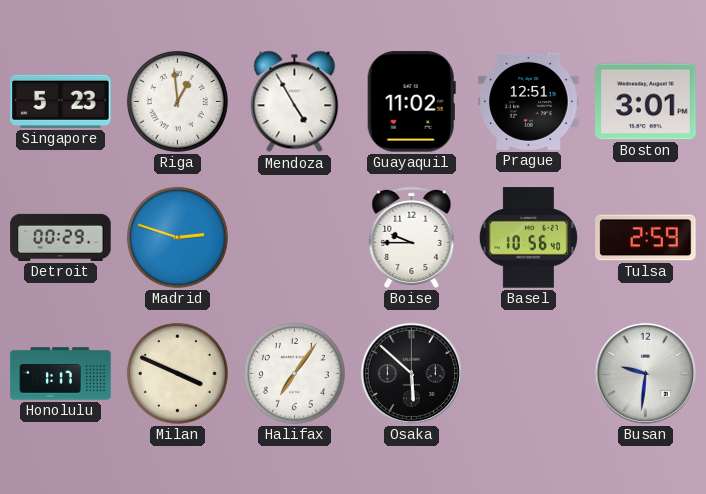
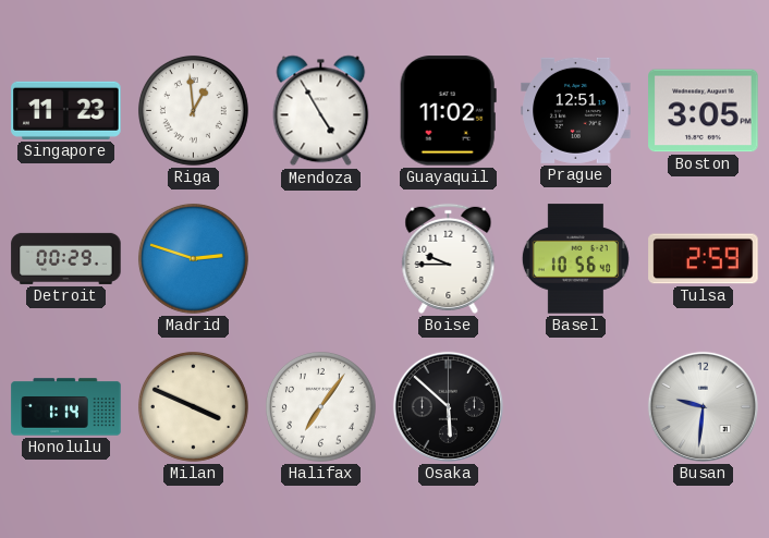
Singapore: 5:23 -> 11:23
Boston: 3:01 -> 3:05
Honolulu: 1:17 -> 1:14
